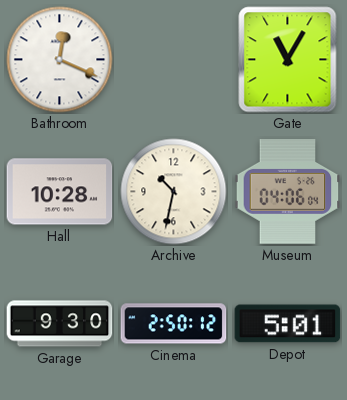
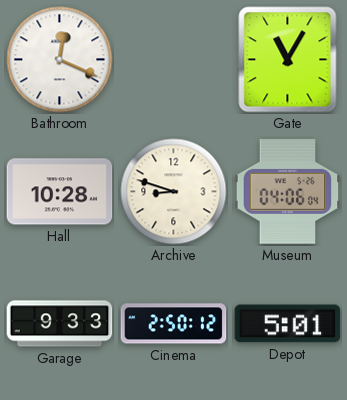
Archive: 10:32 -> 8:48
Garage: 9:30 -> 9:33
